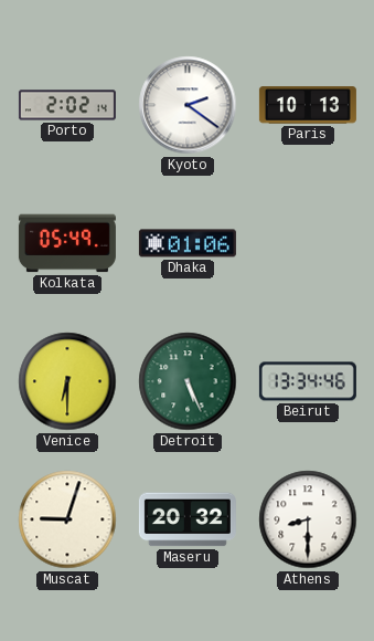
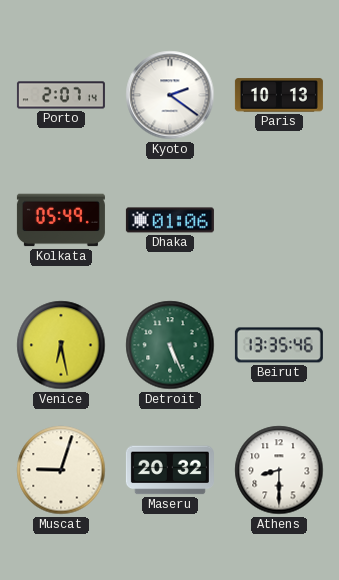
Porto: 2:02 -> 2:07
Venice: 6:30 -> 6:28
Beirut: 13:34 -> 13:35
